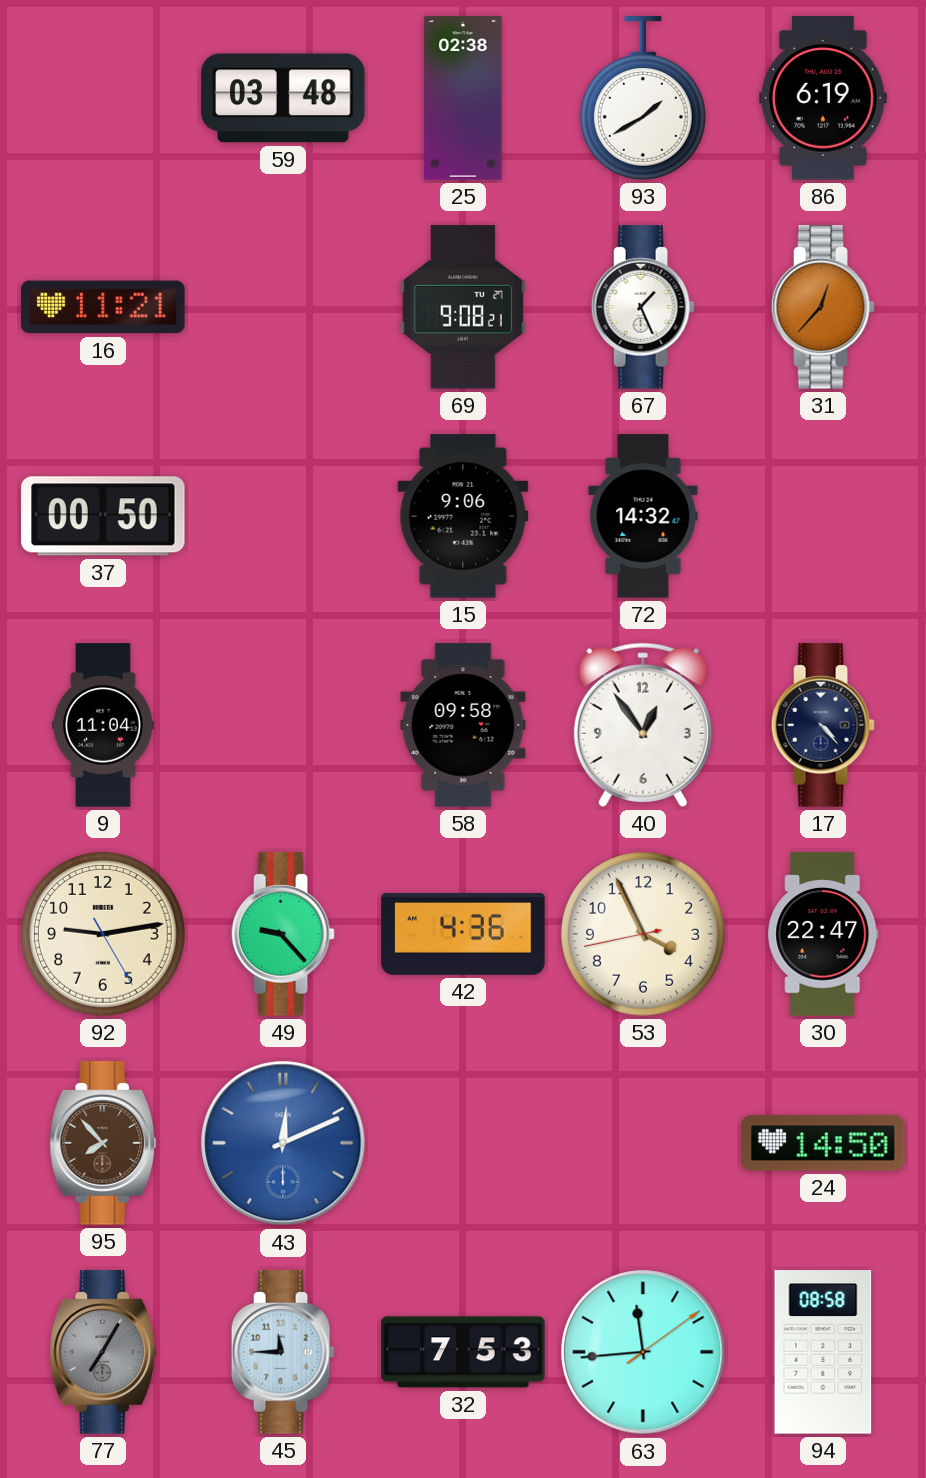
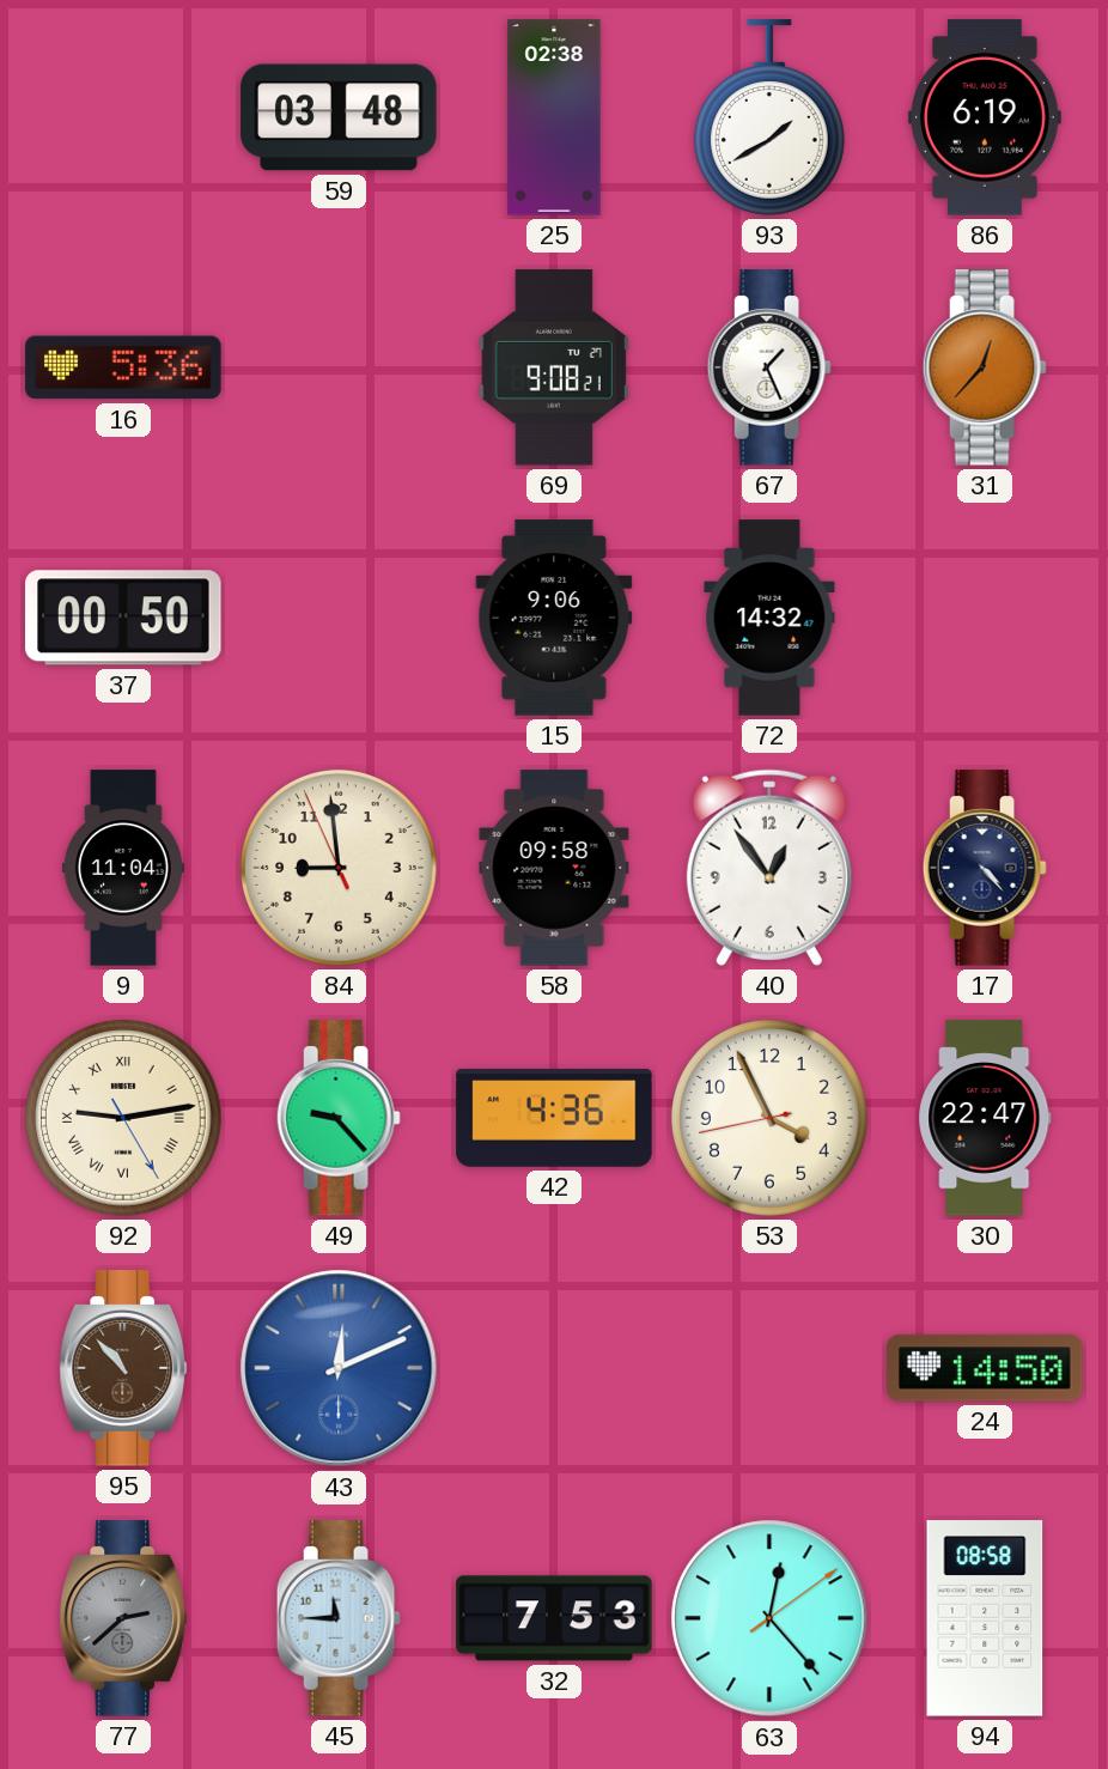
16: 11:21 -> 5:36
84: none -> 8:58
92 numerals: Arabic -> Roman
95: 7:53 -> 10:53
77: 7:05 -> 2:38
63: 11:44 -> 12:23
